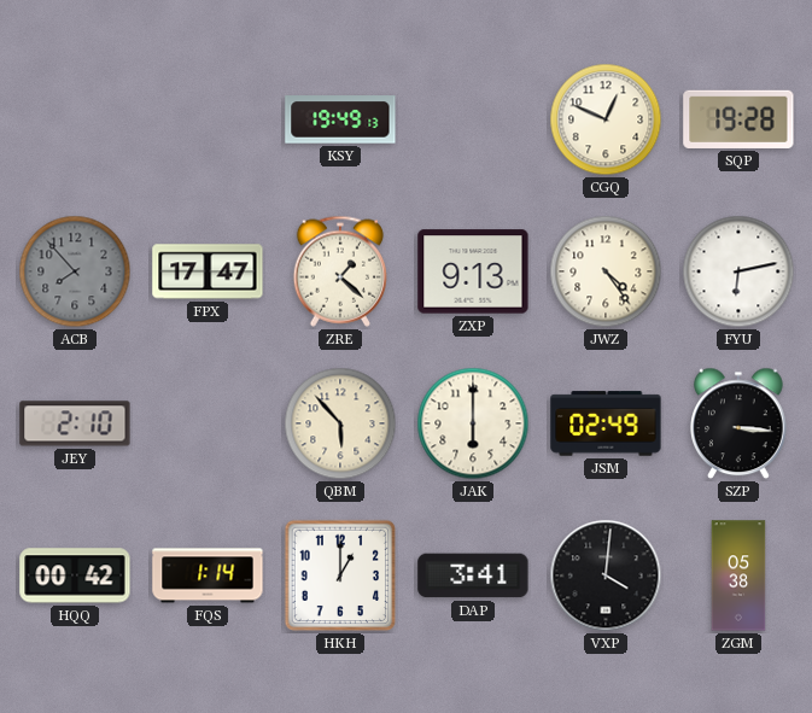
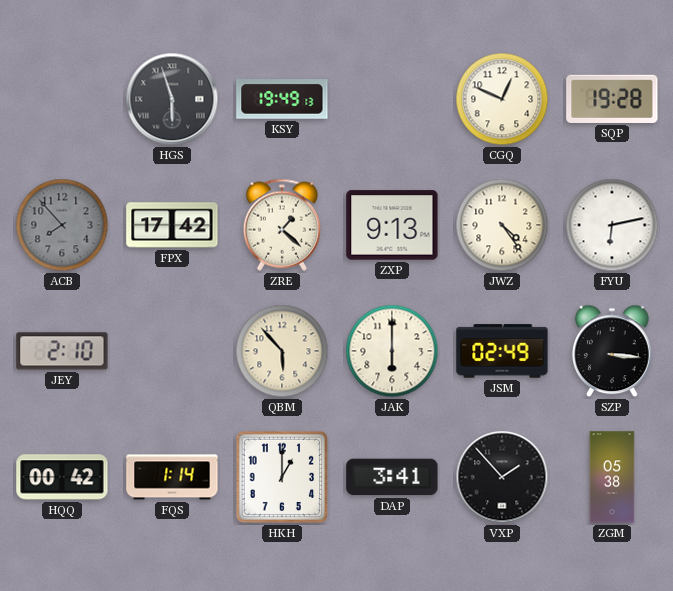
HGS: none -> 5:57
FPX: 17:47 -> 17:42
VXP: 4:01 -> 1:53
